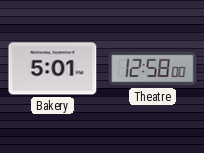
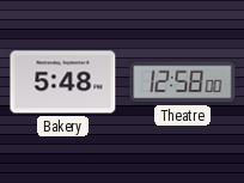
Bakery: 5:01 -> 5:48
